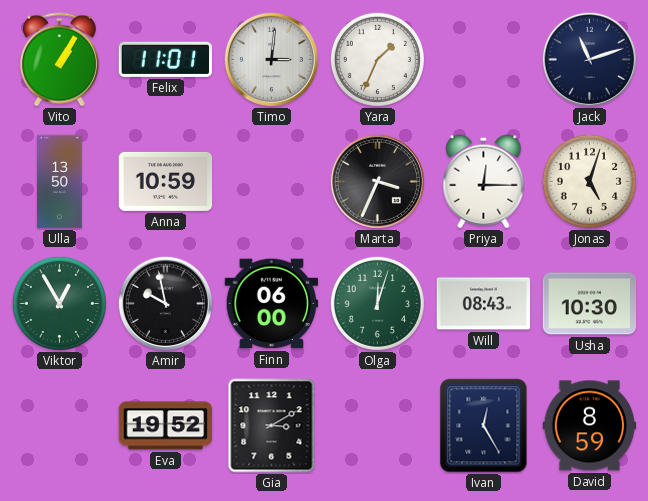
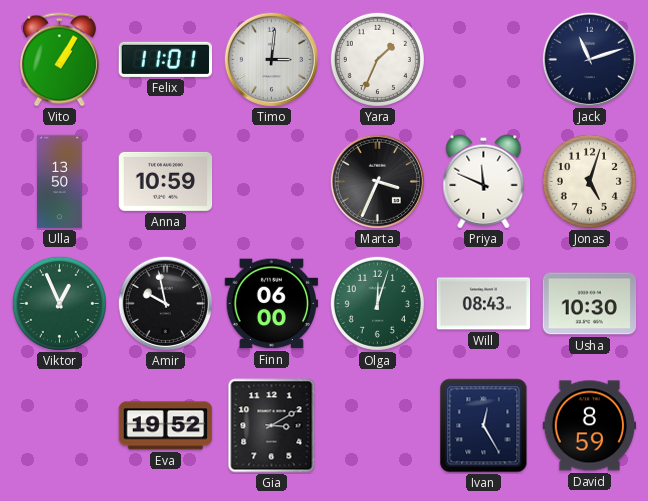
Priya: 12:15 -> 11:49
Viktor: 12:55 -> 12:56
